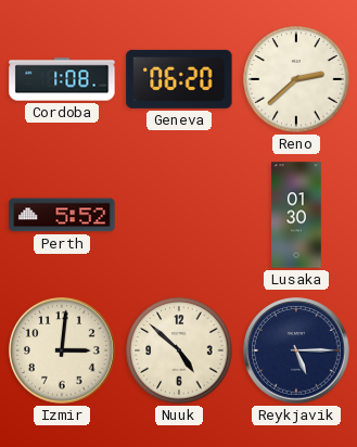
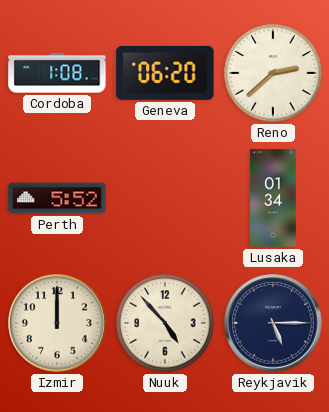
Lusaka: 01:30 -> 01:34
Izmir: 3:01 -> 12:00
Nuuk: 4:52 -> 4:53
